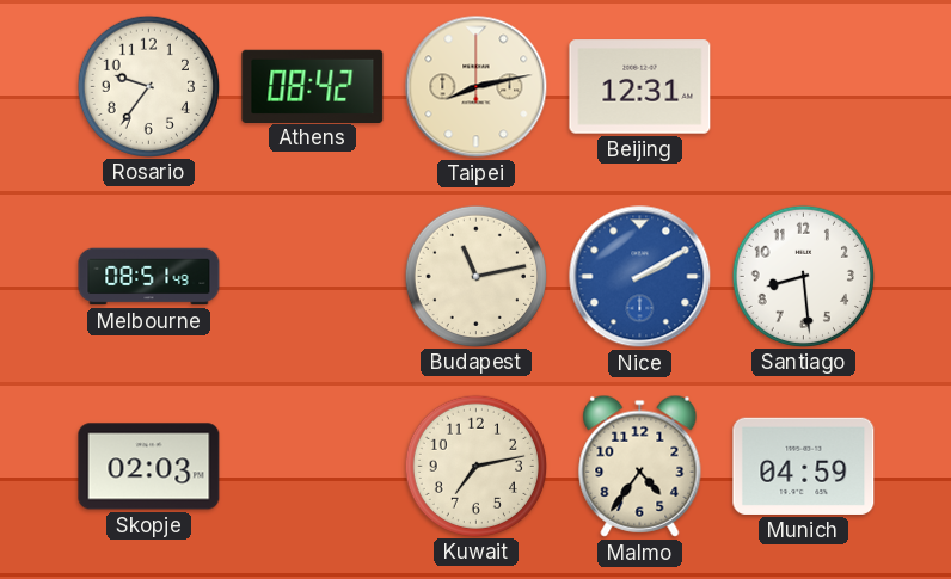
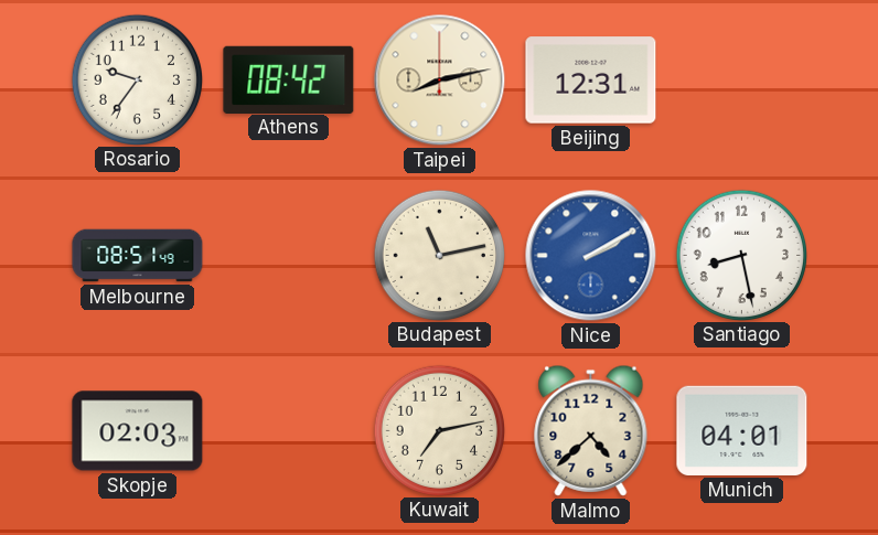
Santiago: 8:29 -> 8:28
Malmo: 4:36 -> 4:38
Munich: 04:59 -> 04:01
